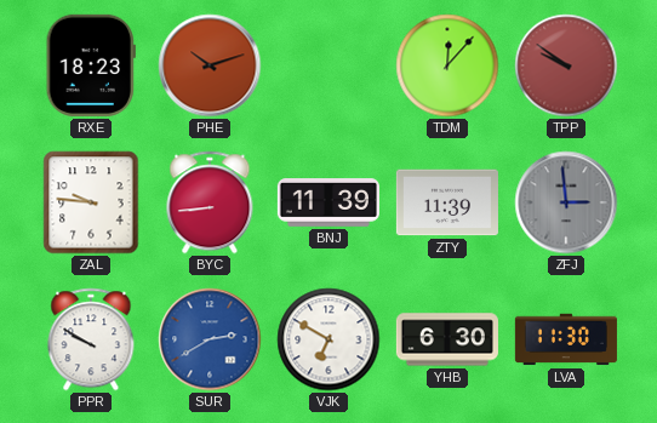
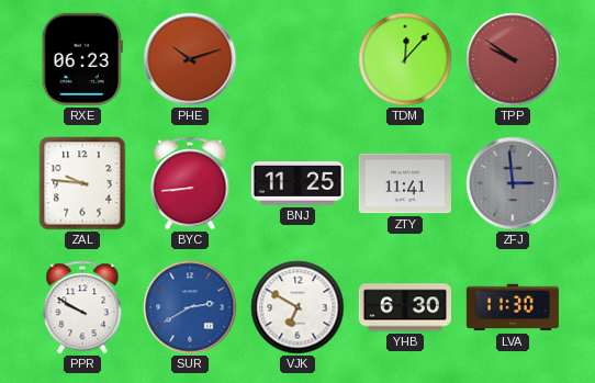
RXE: 18:23 -> 06:23
BNJ: 11:39 -> 11:25
ZTY: 11:39 -> 11:41
